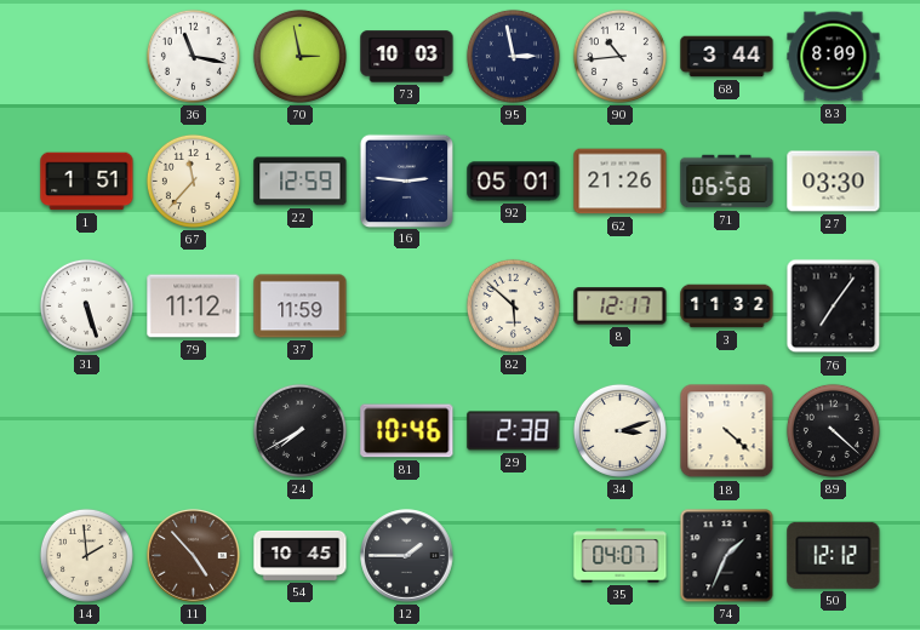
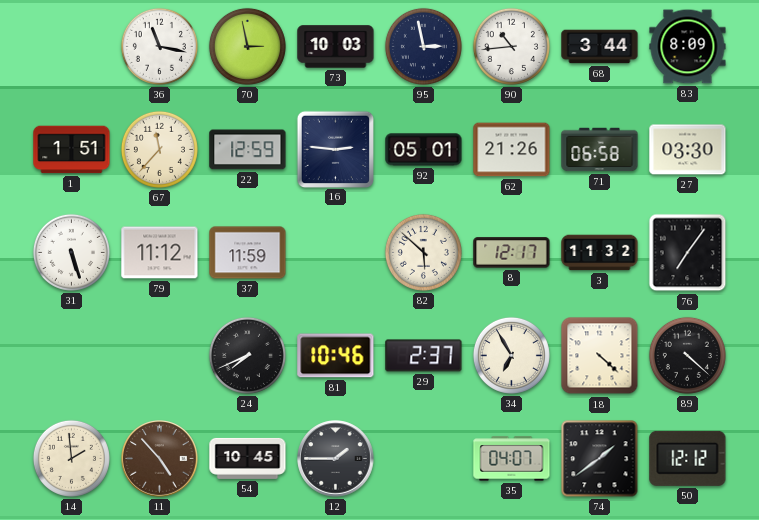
24: 7:40 -> 7:41
29: 2:38 -> 2:37
34: 3:12 -> 6:55
74: 1:34 -> 1:39
